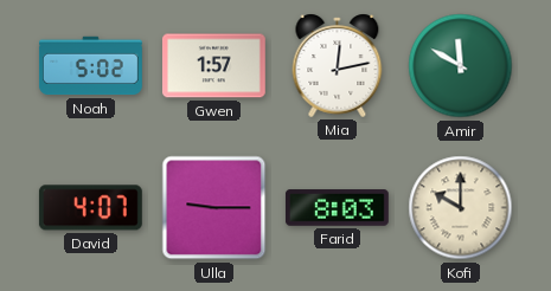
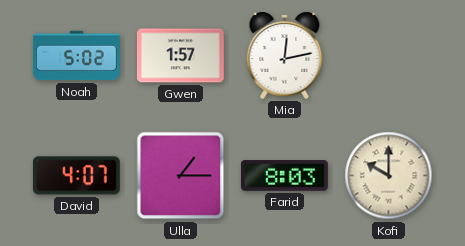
Amir: 11:50 -> none
Ulla: 9:15 -> 1:15
